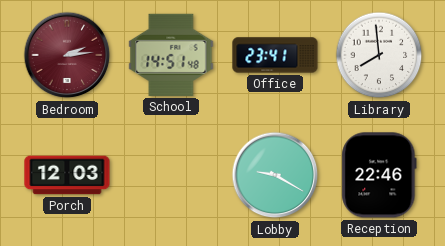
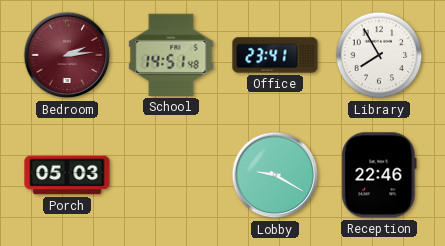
Library: 7:59 -> 7:55
Porch: 12:03 -> 05:03
